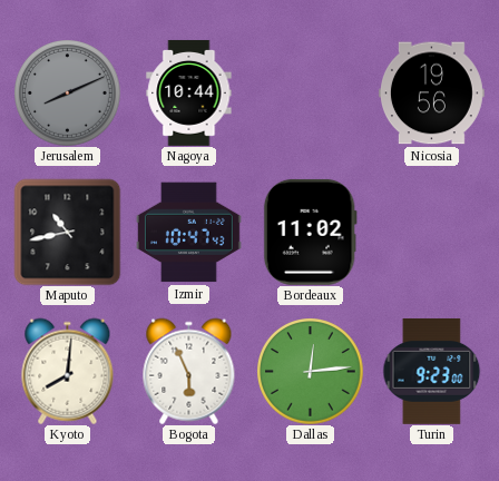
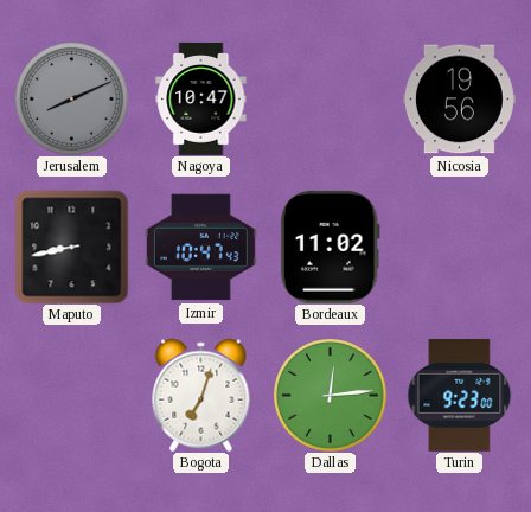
Nagoya: 10:44 -> 10:47
Maputo: 10:43 -> 8:43
Kyoto: 8:01 -> none
Bogota: 5:56 -> 7:03
